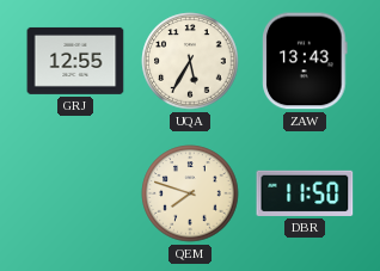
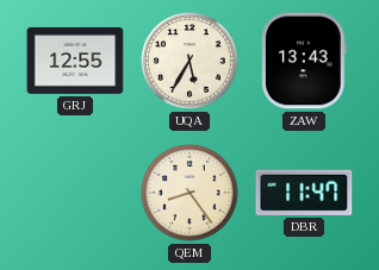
QEM: 7:48 -> 8:24
DBR: 11:50 -> 11:47
